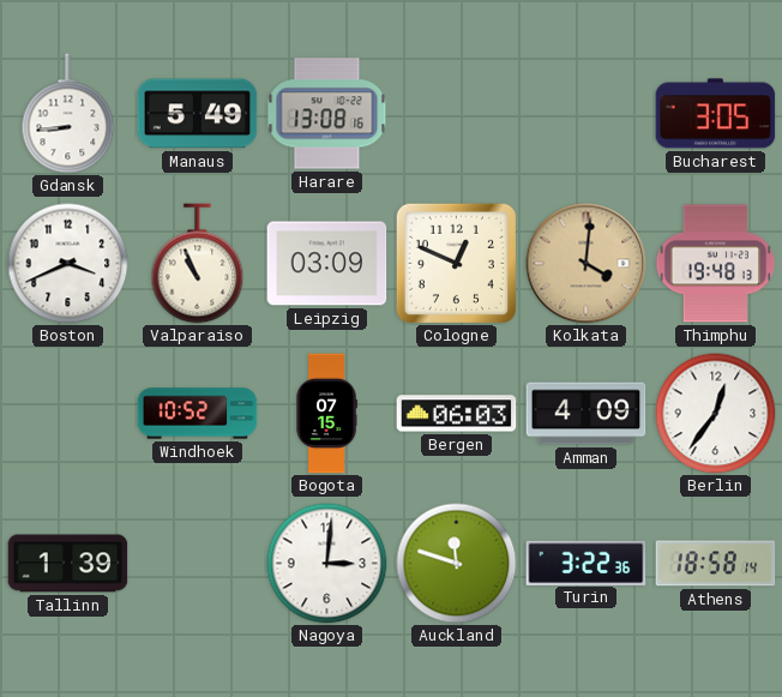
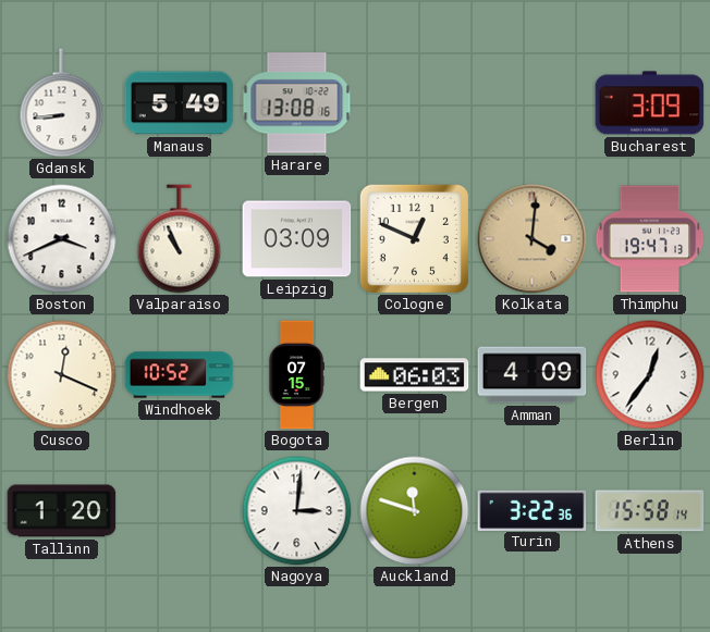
Bucharest: 3:05 -> 3:09
Thimphu: 19:48 -> 19:47
Cusco: none -> 12:19
Tallinn: 1:39 -> 1:20
Athens: 18:58 -> 15:58
